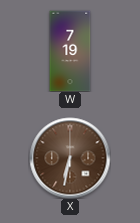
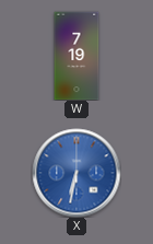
X dial: brown -> blue
